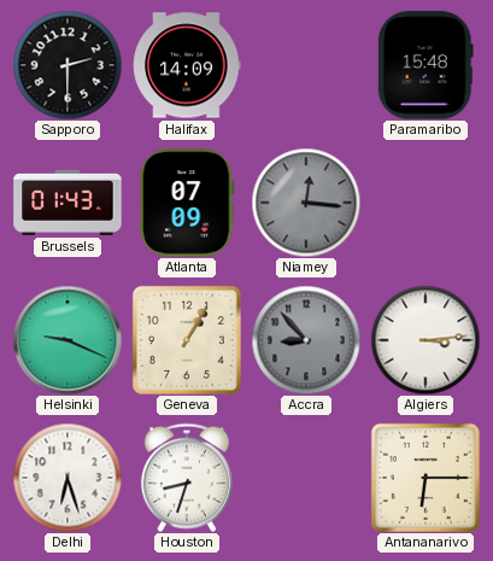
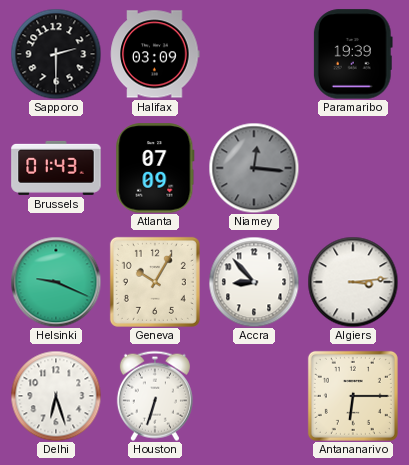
Halifax: 14:09 -> 03:09
Paramaribo: 15:48 -> 19:39
Geneva: 1:05 -> 10:05
Accra dial: grey -> white
Houston: 8:33 -> 6:33
